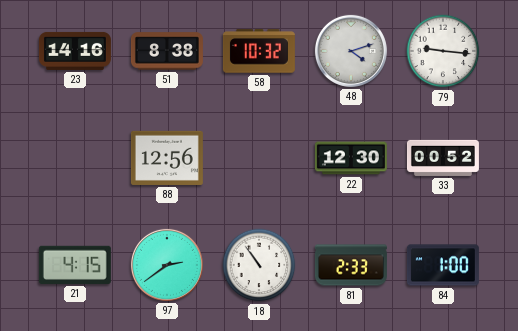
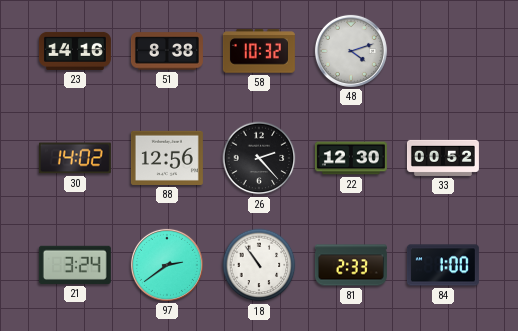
79: 9:16 -> none
30: none -> 14:02
26: none -> 2:23
21: 4:15 -> 3:24
